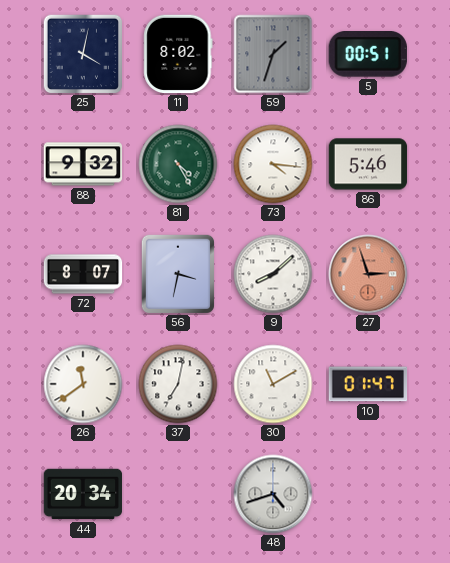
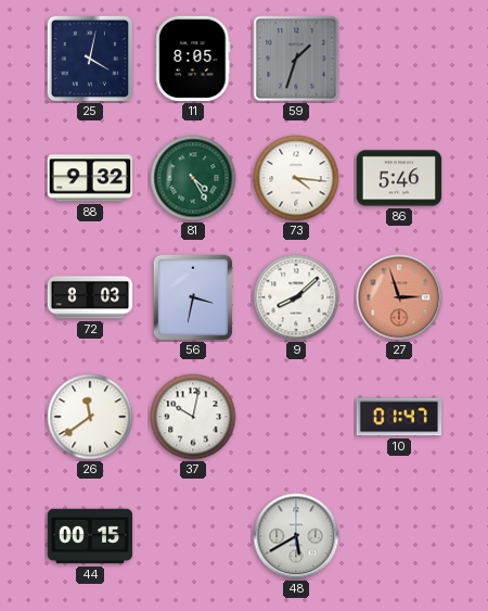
11: 8:02 -> 8:05
5: 00:51 -> none
72: 8:07 -> 8:03
37: 7:02 -> 10:02
30: 11:10 -> none
44: 20:34 -> 00:15
48: 4:42 -> 5:40
